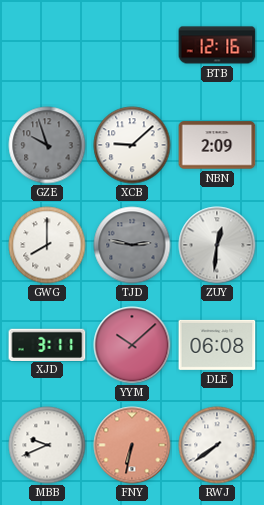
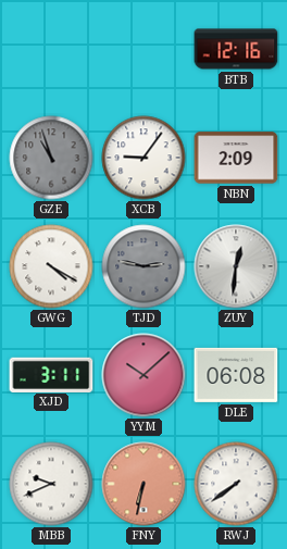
GZE: 9:57 -> 10:57
XCB: 9:08 -> 9:06
GWG: 8:00 -> 4:20
